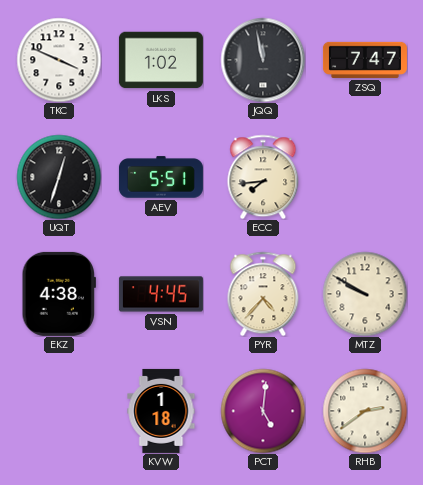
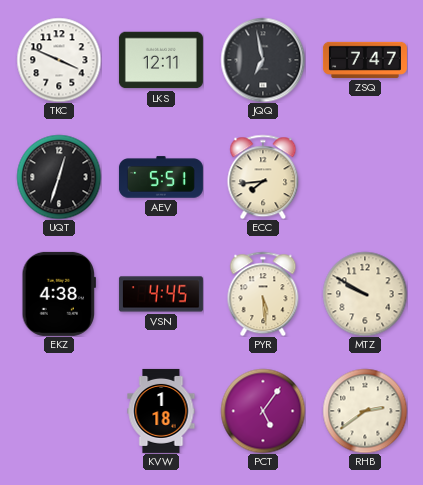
LKS: 1:02 -> 12:11
JQQ: 11:58 -> 6:58
PYR: 4:37 -> 5:29
PCT: 5:01 -> 5:06
